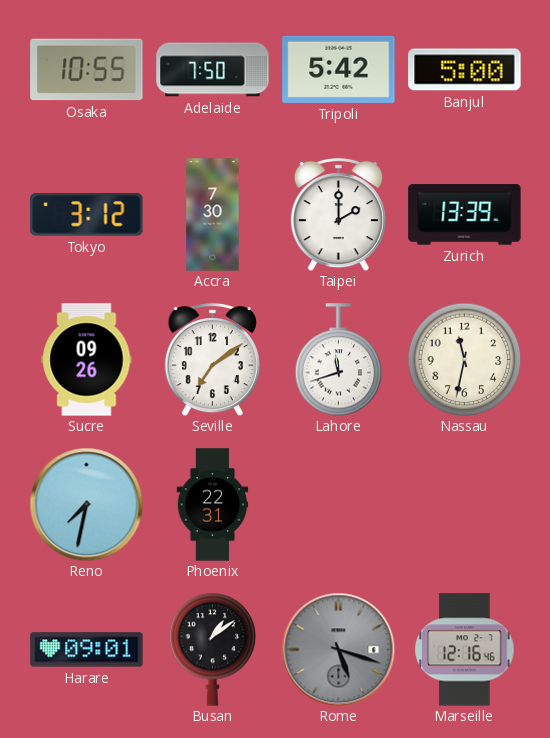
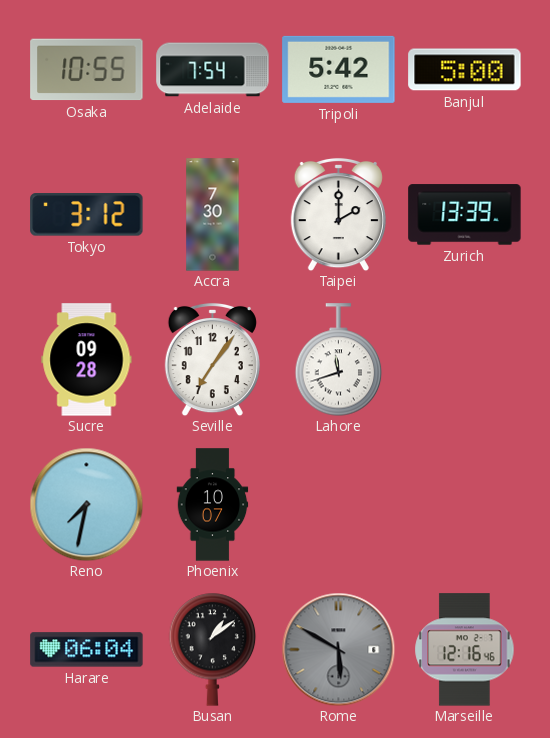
Adelaide: 7:50 -> 7:54
Sucre: 09:26 -> 09:28
Seville: 7:09 -> 7:06
Nassau: 11:32 -> none
Phoenix: 22:31 -> 10:07
Harare: 09:01 -> 06:04
Rome: 5:18 -> 5:50
